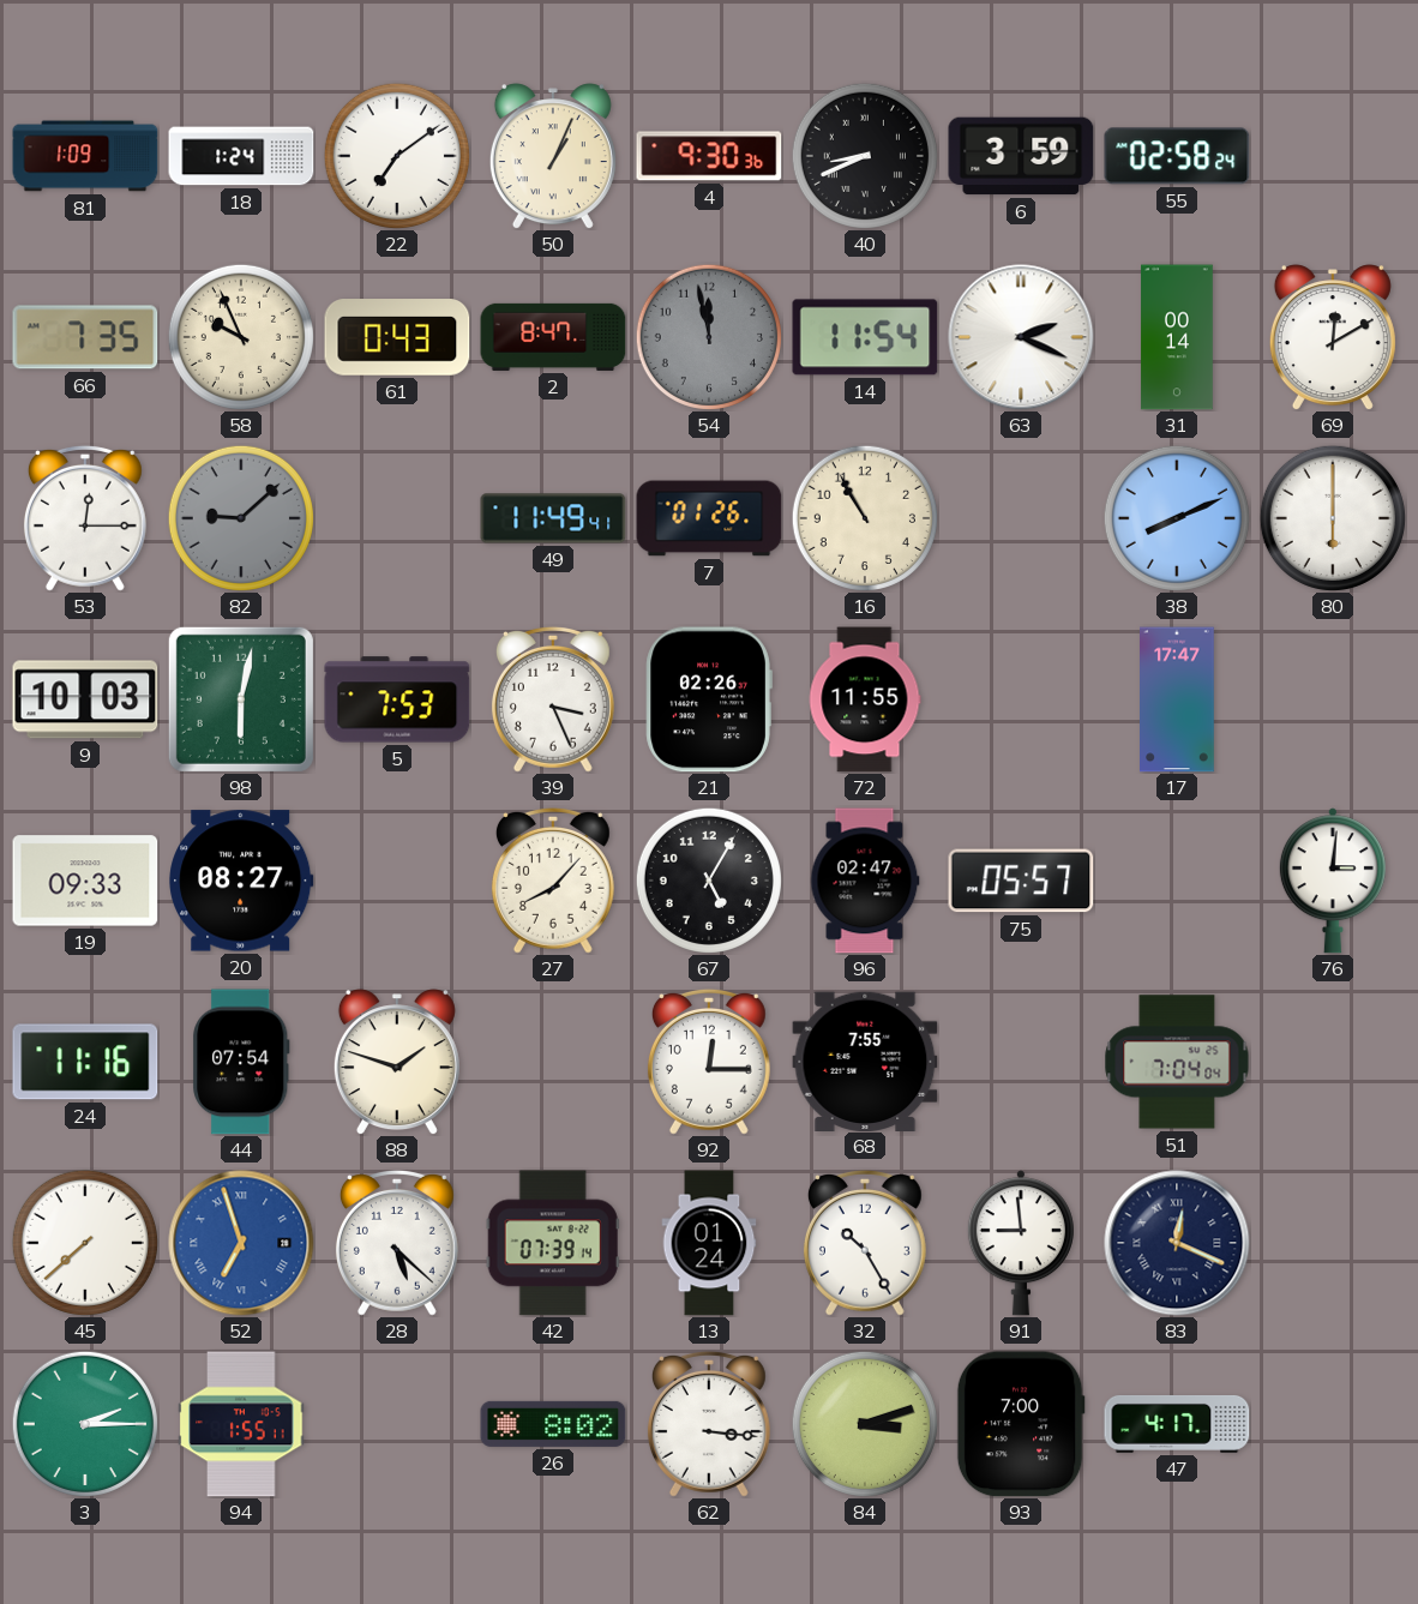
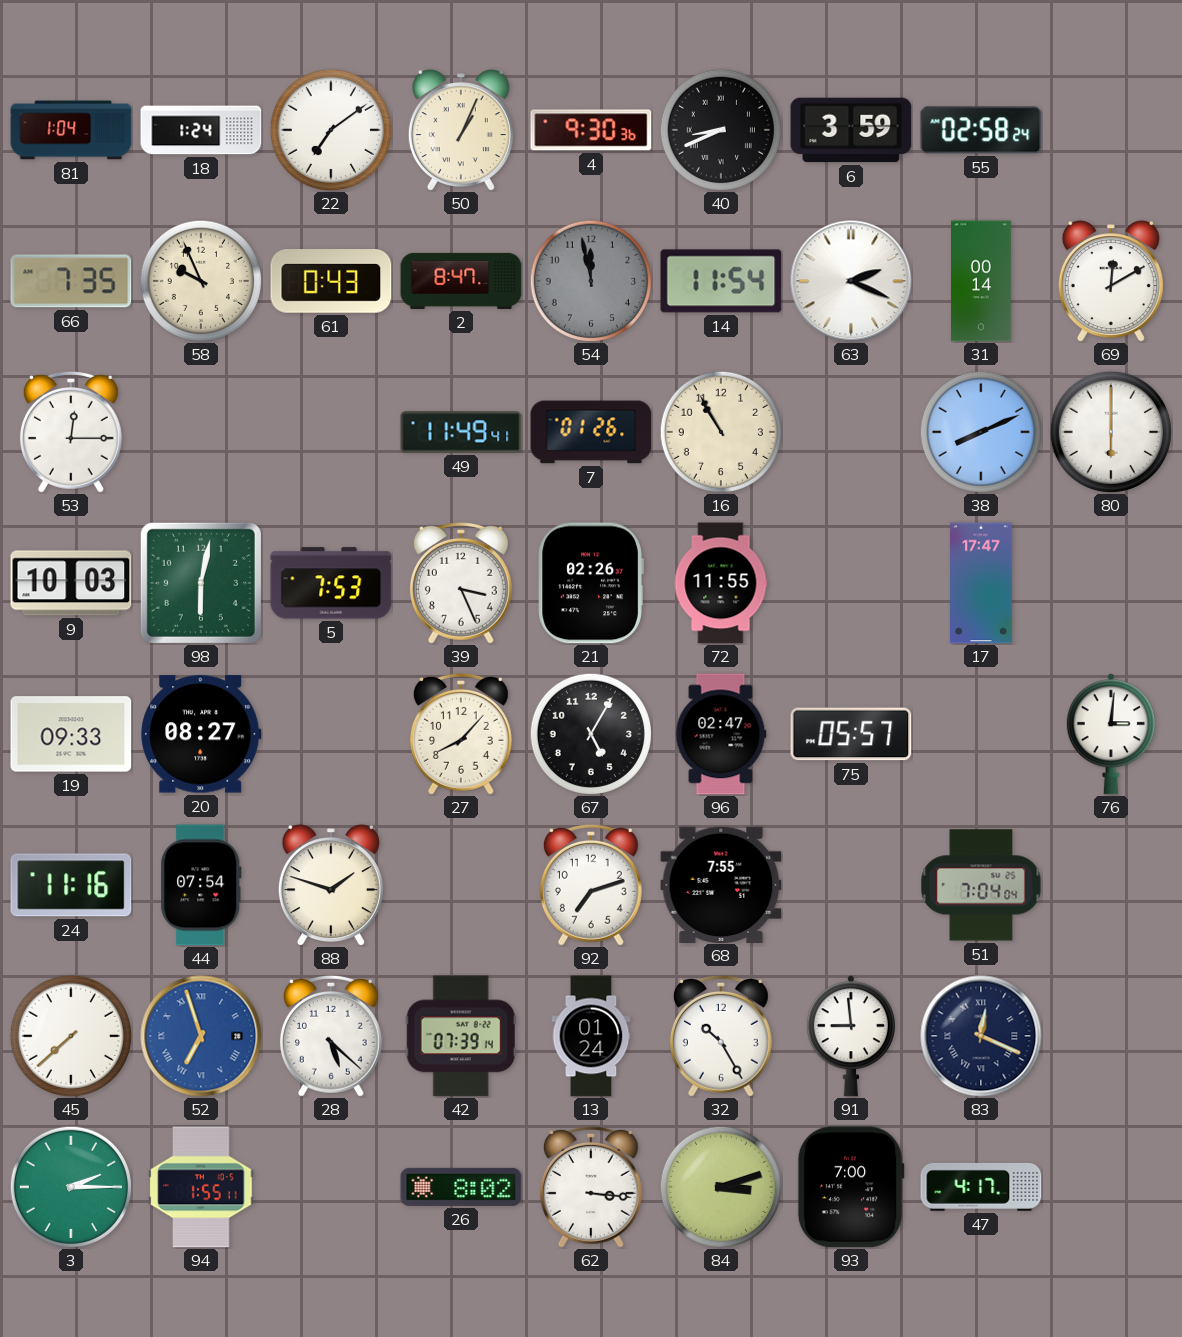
81: 1:09 -> 1:04
82: 9:08 -> none
92: 12:15 -> 7:12
